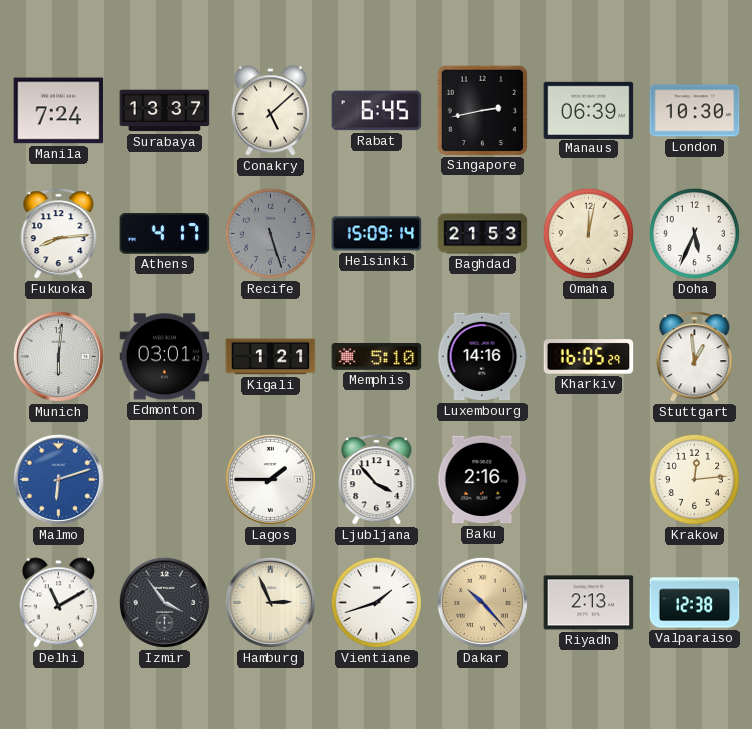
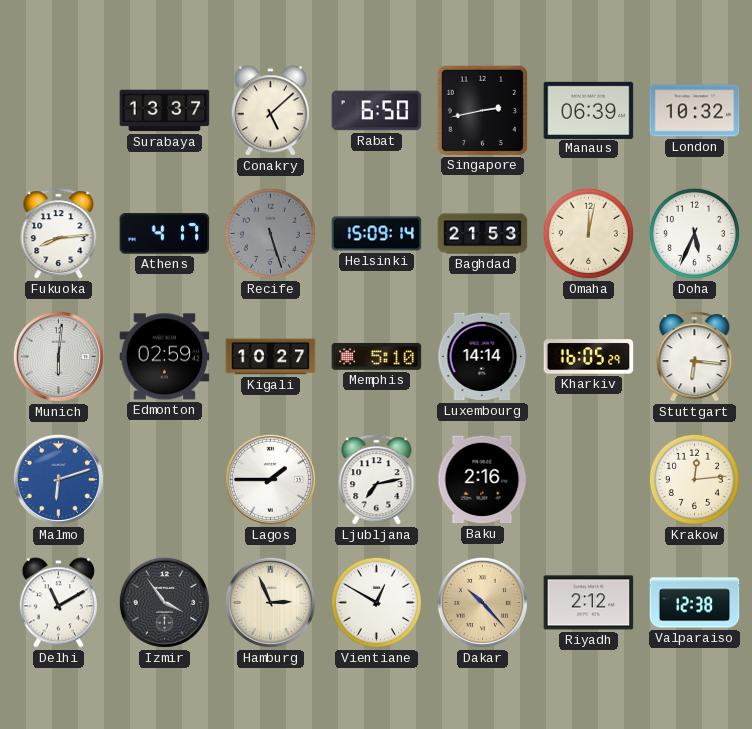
Manila: 7:24 -> none
Rabat: 6:45 -> 6:50
London: 10:30 -> 10:32
Edmonton: 03:01 -> 02:59
Kigali: 1:21 -> 10:27
Luxembourg: 14:16 -> 14:14
Stuttgart: 12:59 -> 6:16
Ljubljana: 3:53 -> 7:13
Vientiane: 1:42 -> 12:50
Riyadh: 2:13 -> 2:12
